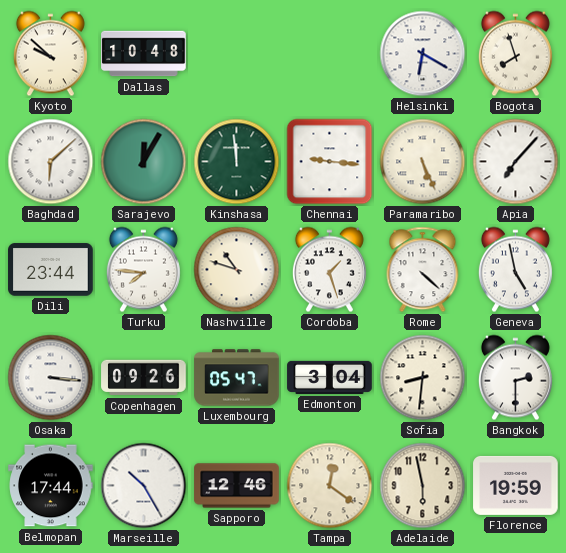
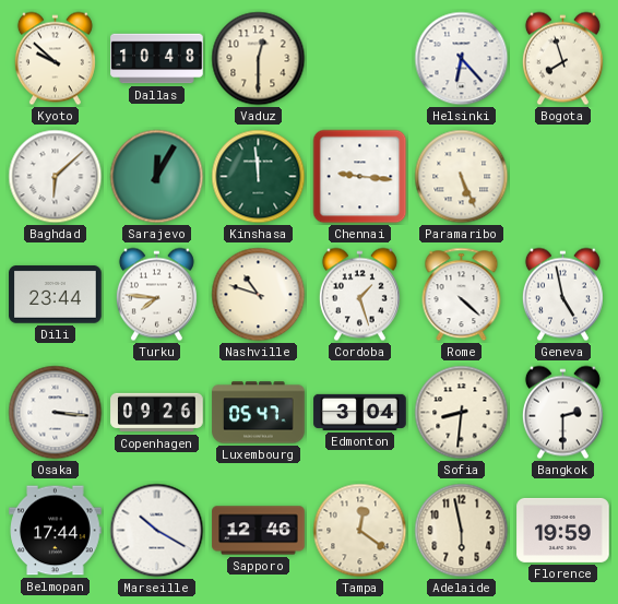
Vaduz: none -> 12:30
Helsinki: 6:20 -> 6:23
Apia: 7:07 -> none
Marseille: 10:25 -> 10:20
